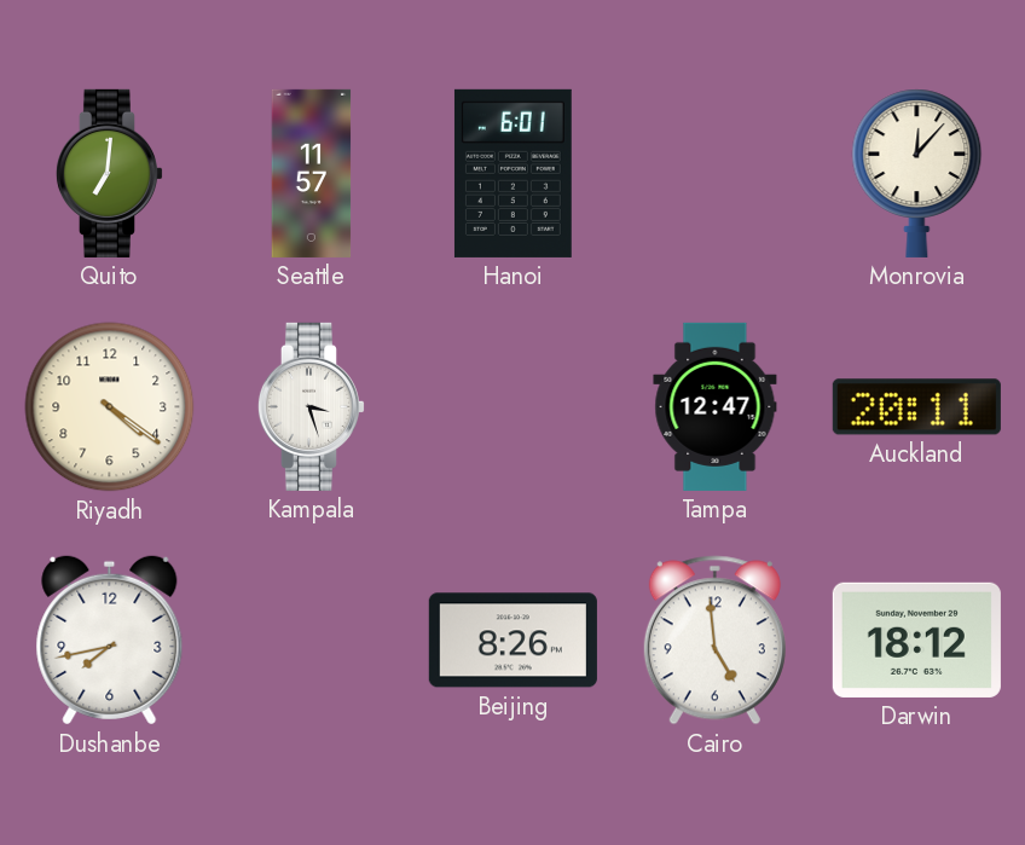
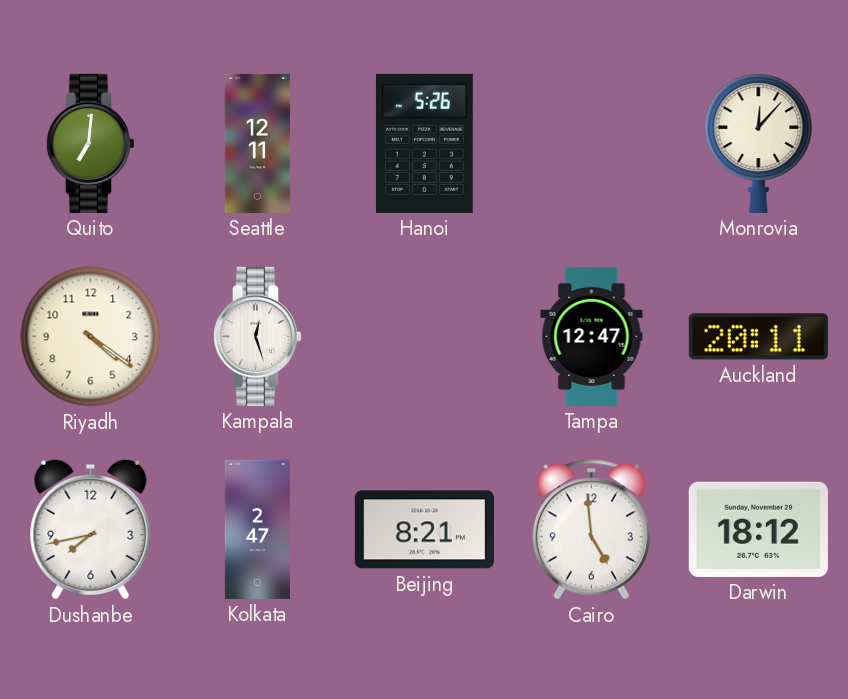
Seattle: 11:57 -> 12:11
Hanoi: 6:01 -> 5:26
Kampala: 3:27 -> 12:27
Kolkata: none -> 2:47
Beijing: 8:26 -> 8:21
